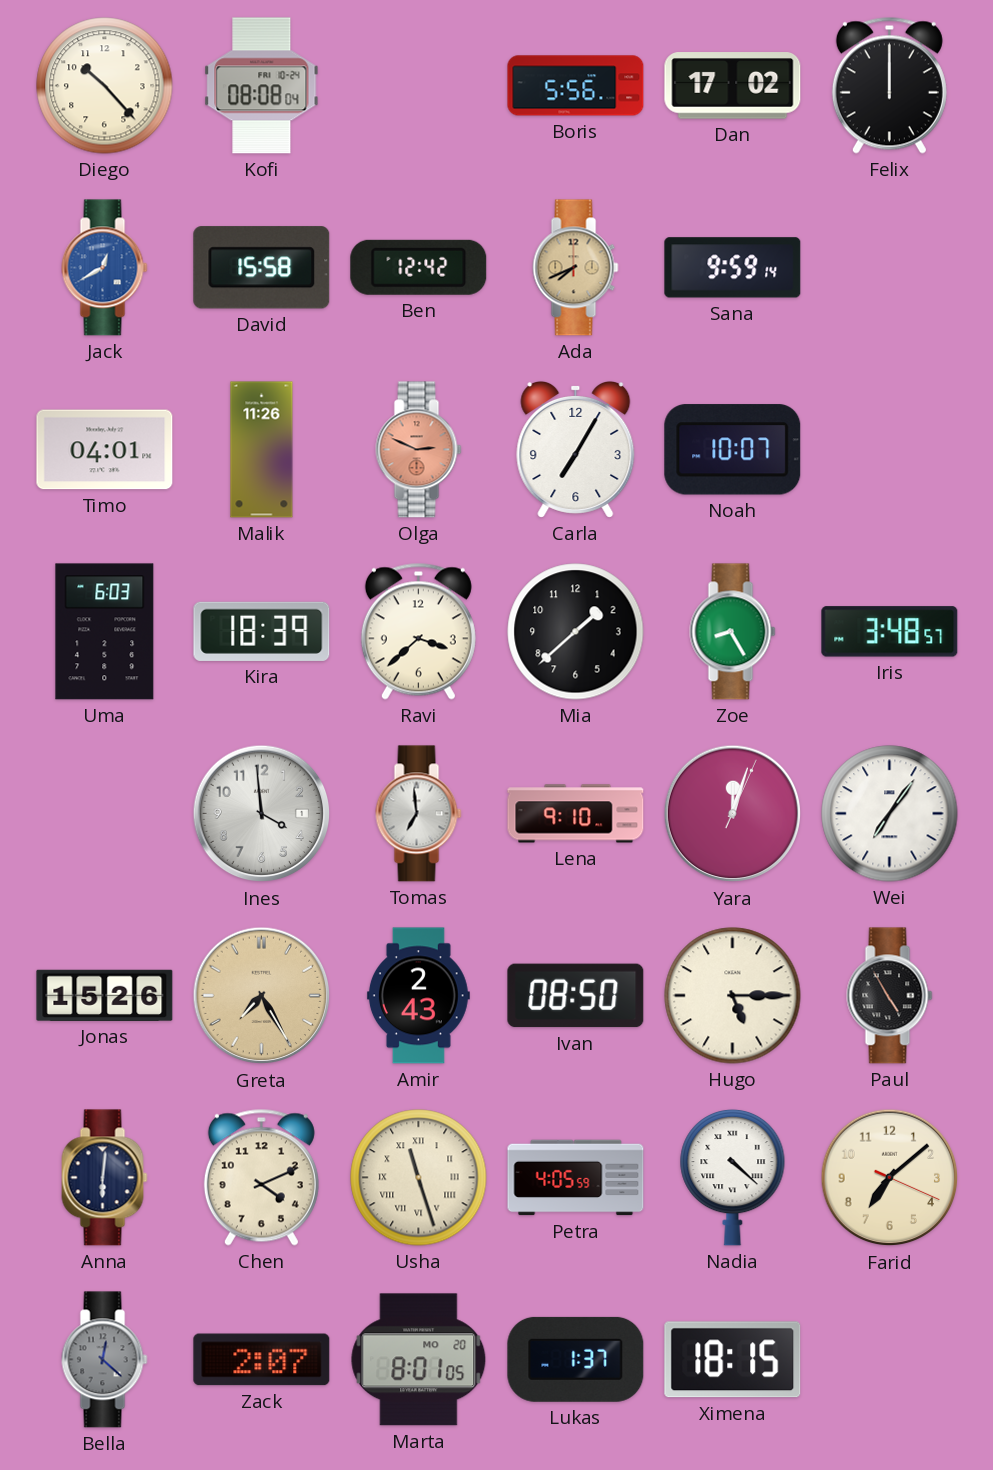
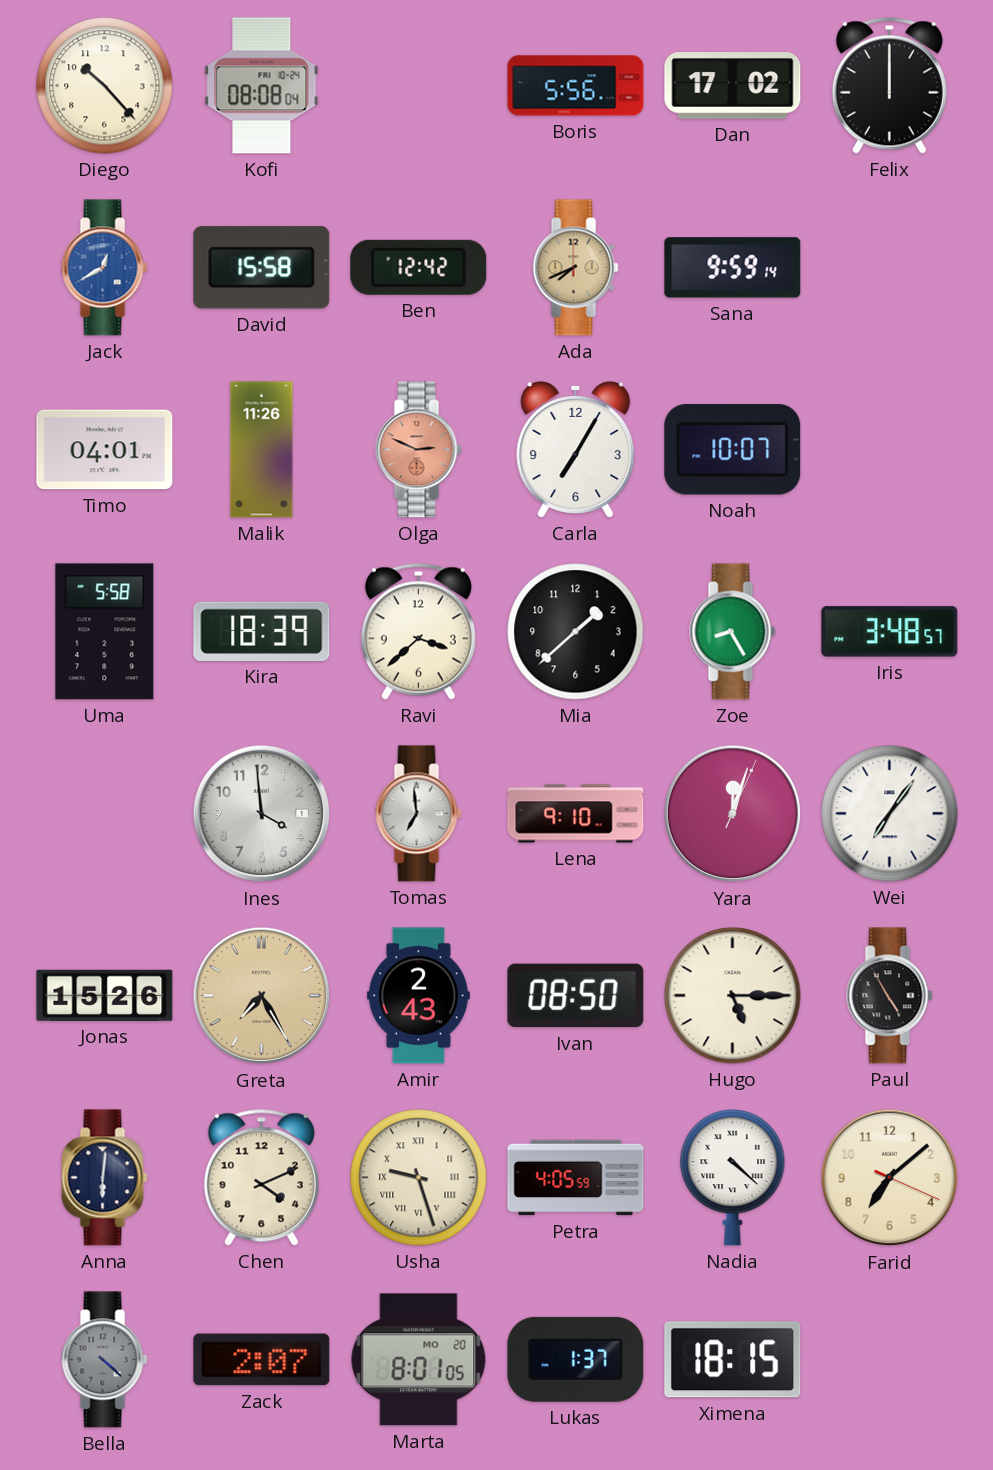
Uma: 6:03 -> 5:58
Usha: 11:27 -> 9:27
Bella: 12:22 -> 4:22
